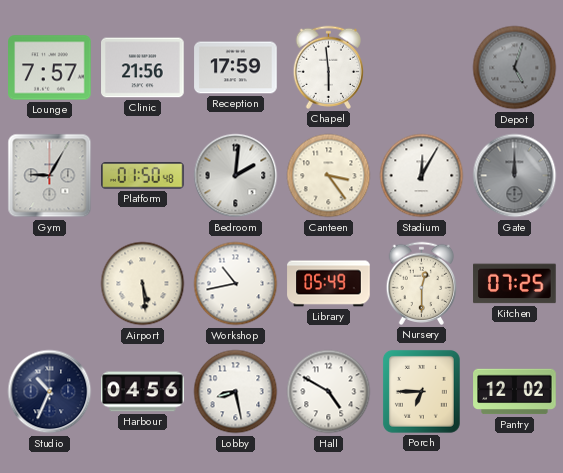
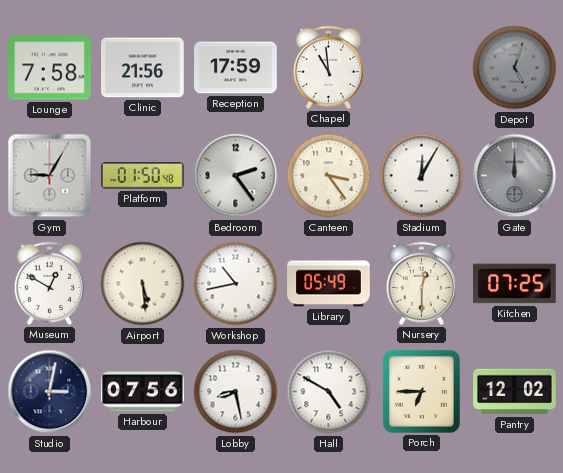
Lounge: 7:57 -> 7:58
Chapel: 5:59 -> 10:59
Bedroom: 2:01 -> 2:24
Museum: none -> 12:50
Studio: 10:34 -> 3:02
Harbour: 04:56 -> 07:56
